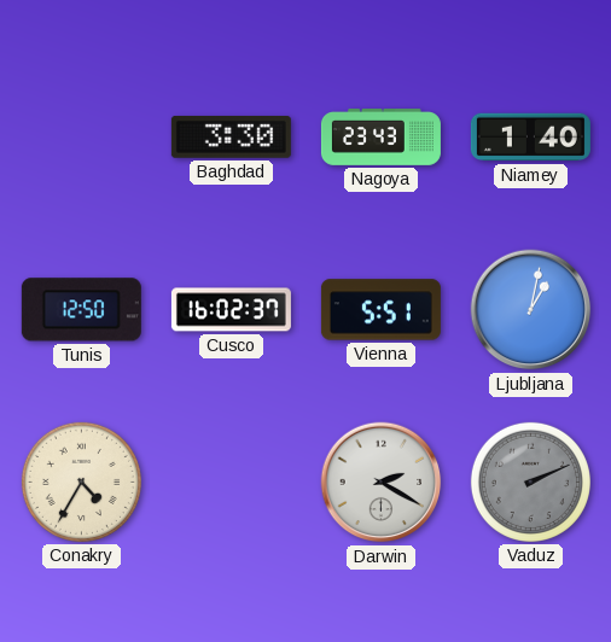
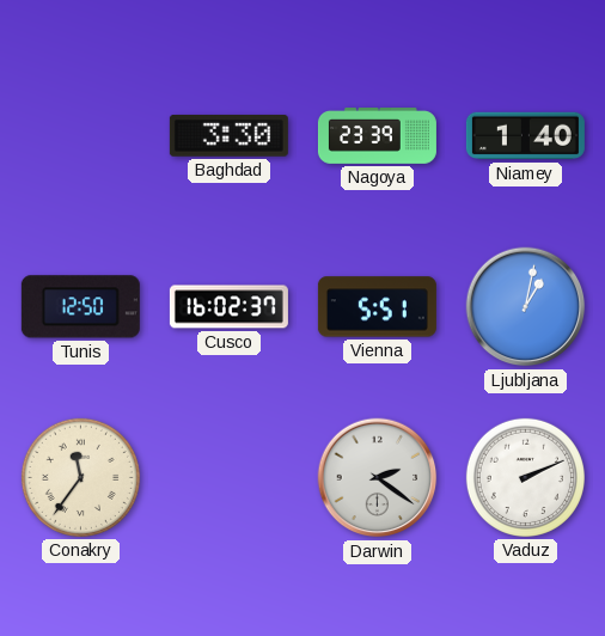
Nagoya: 23:43 -> 23:39
Conakry: 4:35 -> 11:36
Darwin: 2:20 -> 2:21
Vaduz dial: grey -> white
